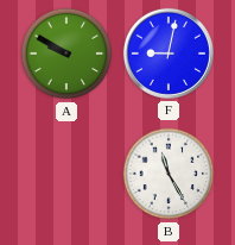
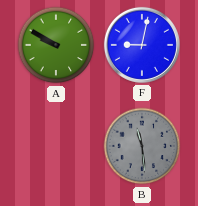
B: 11:25 -> 11:29
B dial: white -> grey
